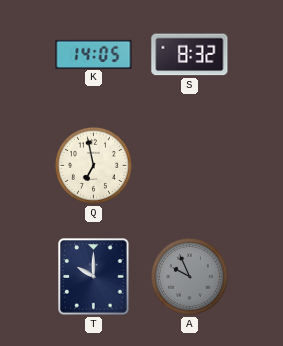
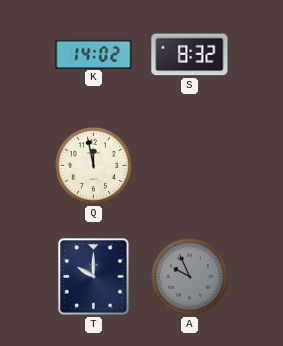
K: 14:05 -> 14:02
Q: 6:58 -> 11:58
